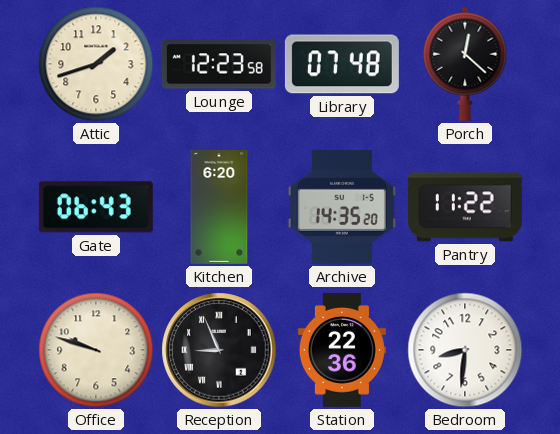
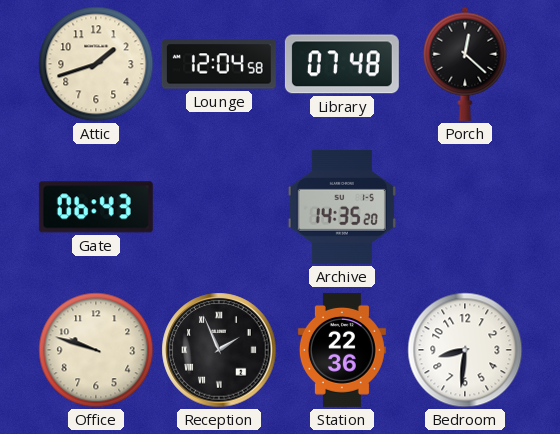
Lounge: 12:23 -> 12:04
Kitchen: 6:20 -> none
Pantry: 11:22 -> none
Reception: 8:56 -> 1:56
